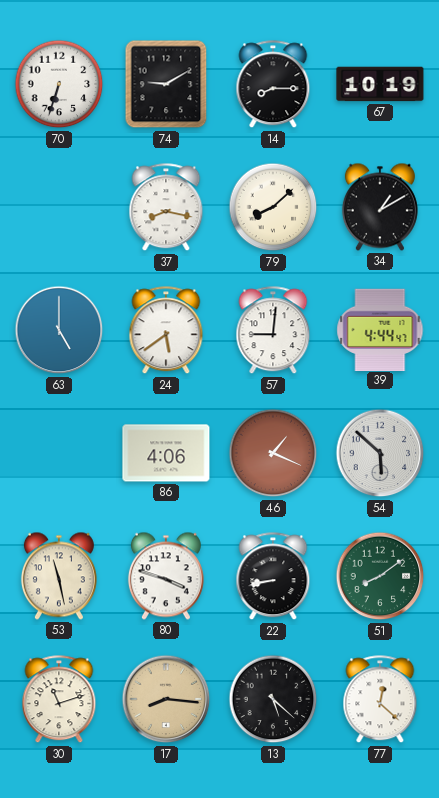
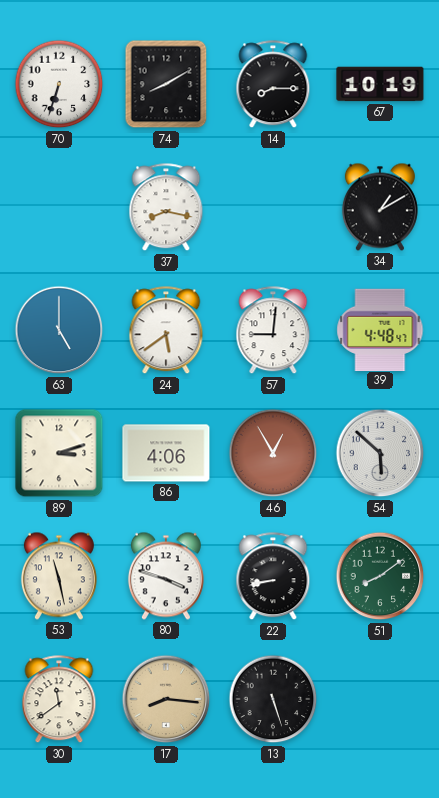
74: 9:10 -> 8:10
79: 8:08 -> none
39: 4:44 -> 4:48
89: none -> 3:12
46: 1:19 -> 12:55
30: 11:12 -> 11:39
13: 5:22 -> 5:27
77: 12:22 -> none
